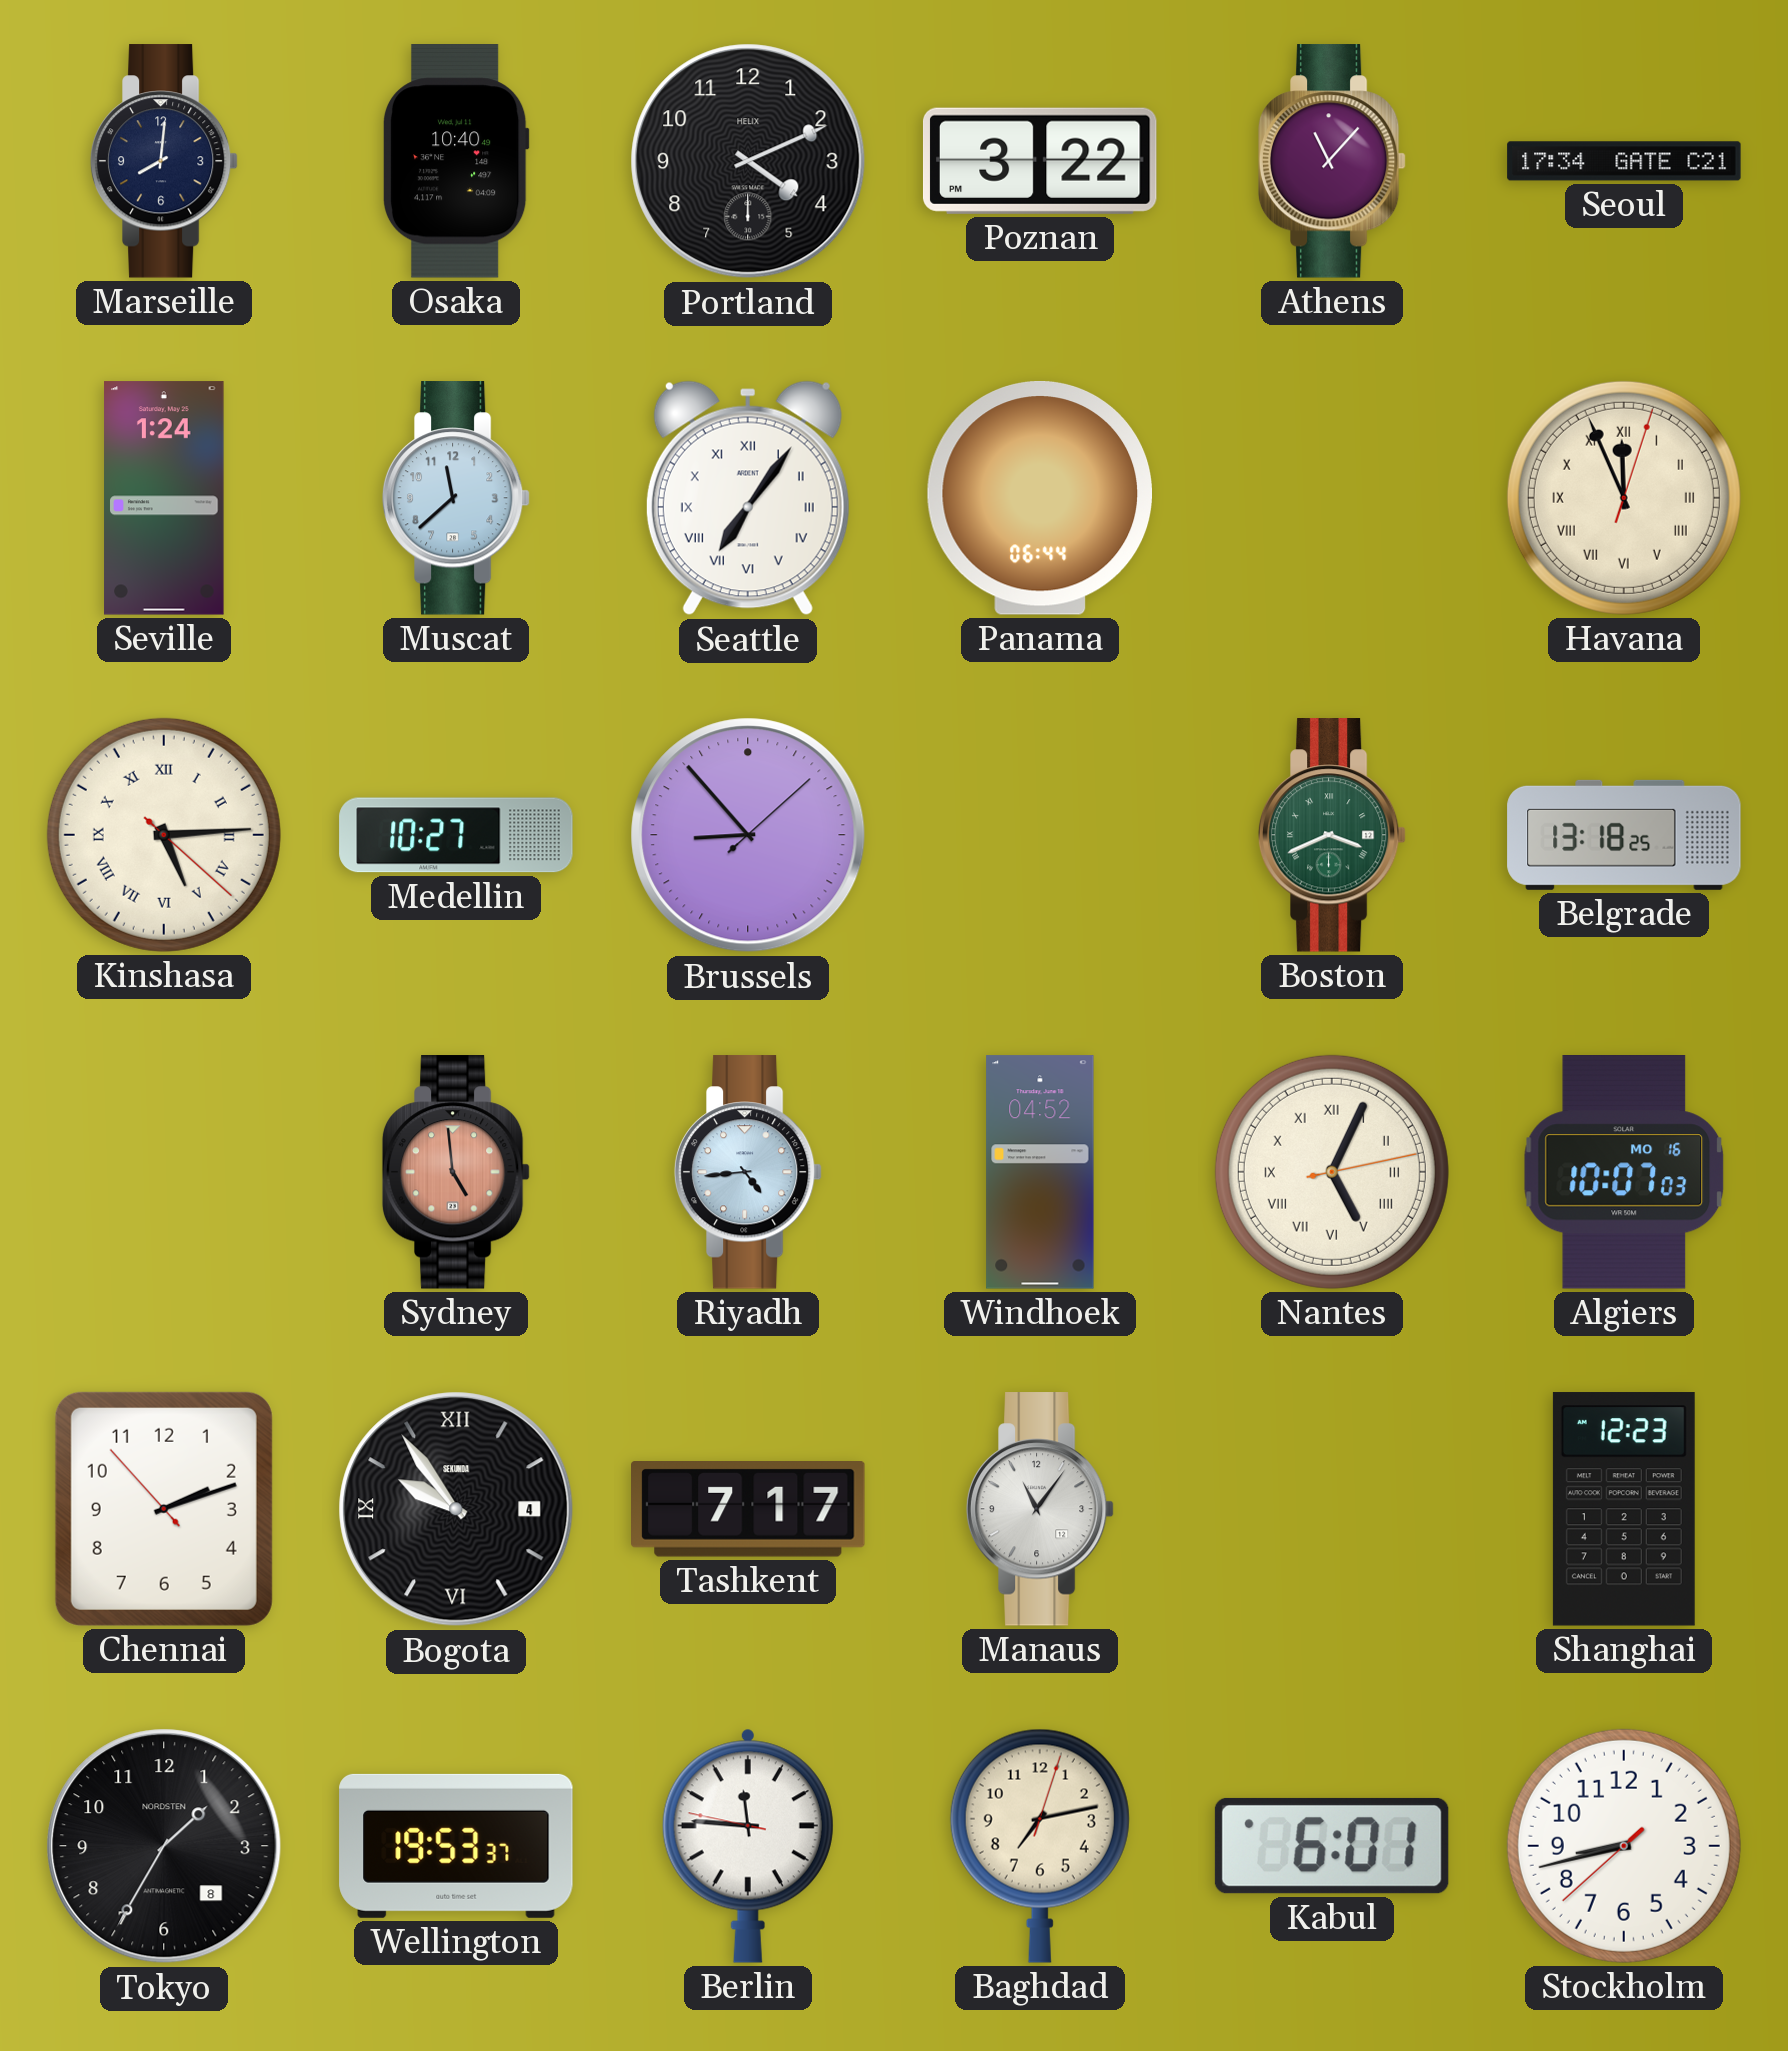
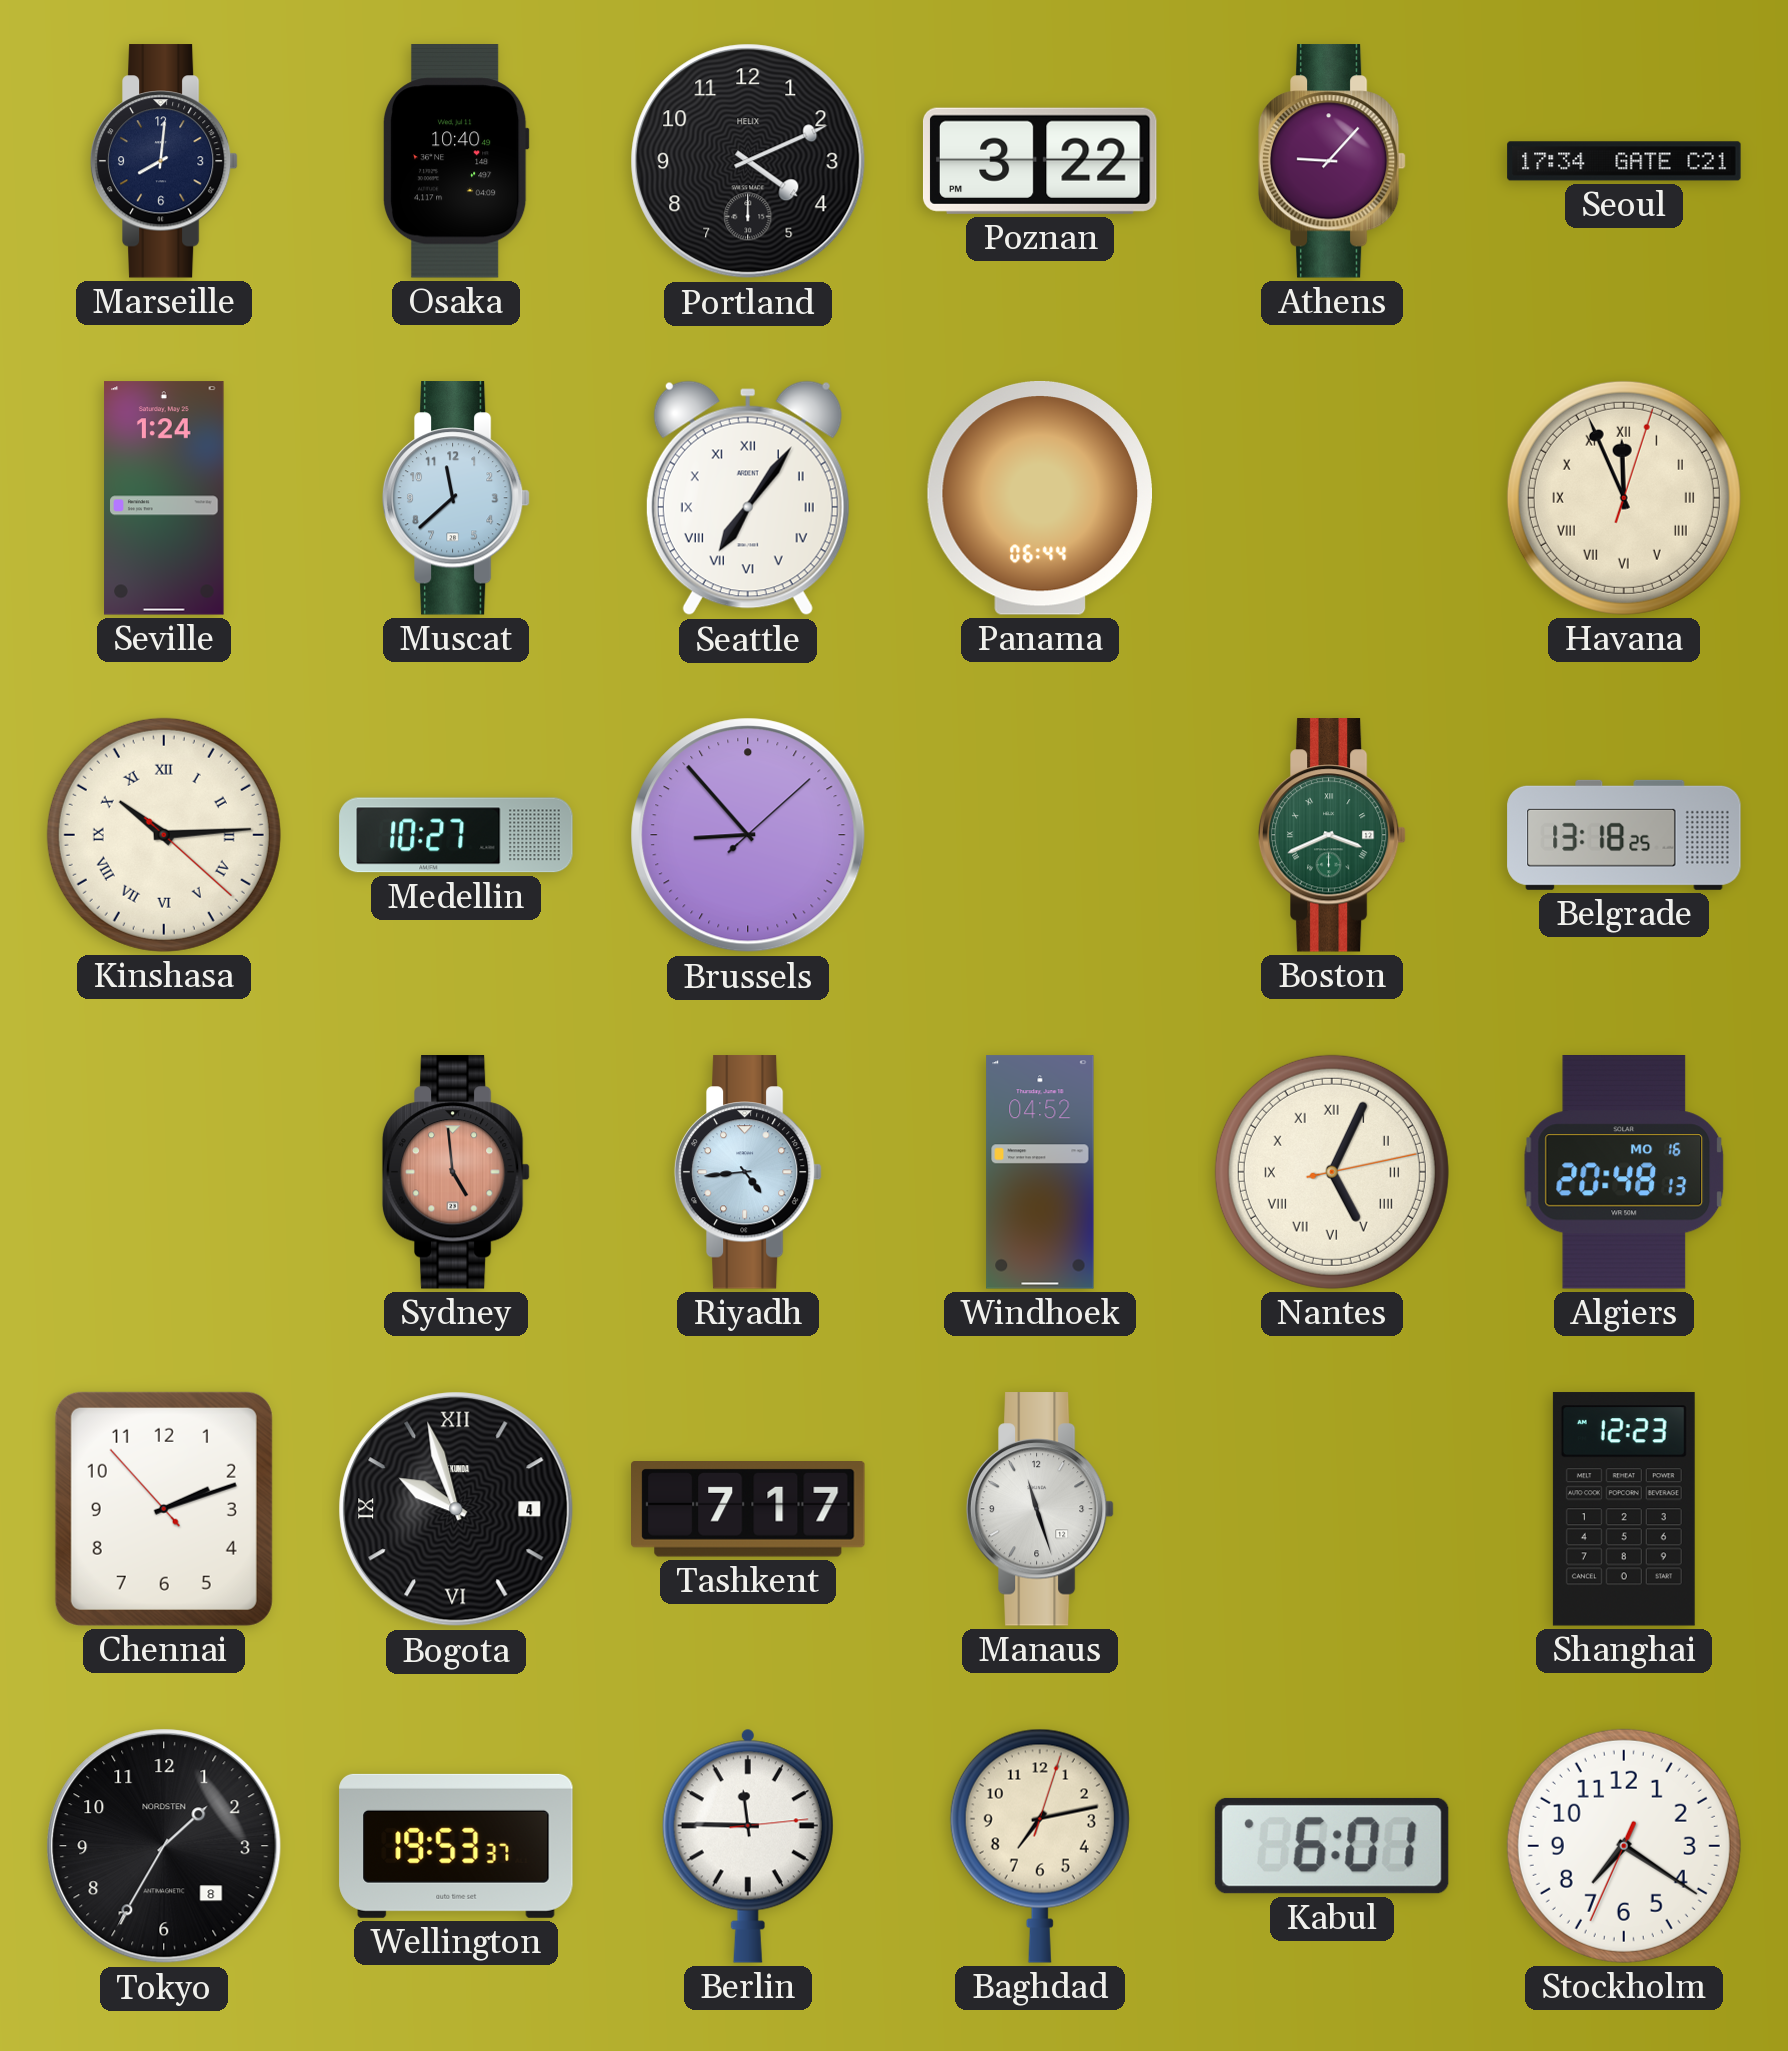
Athens: 11:07 -> 9:07
Kinshasa: 5:14 -> 10:14
Algiers: 10:07 -> 20:48
Bogota: 9:54 -> 9:57
Manaus: 11:06 -> 11:27
Berlin: 11:45:47 -> 11:45:14
Stockholm: 8:42 -> 7:20
